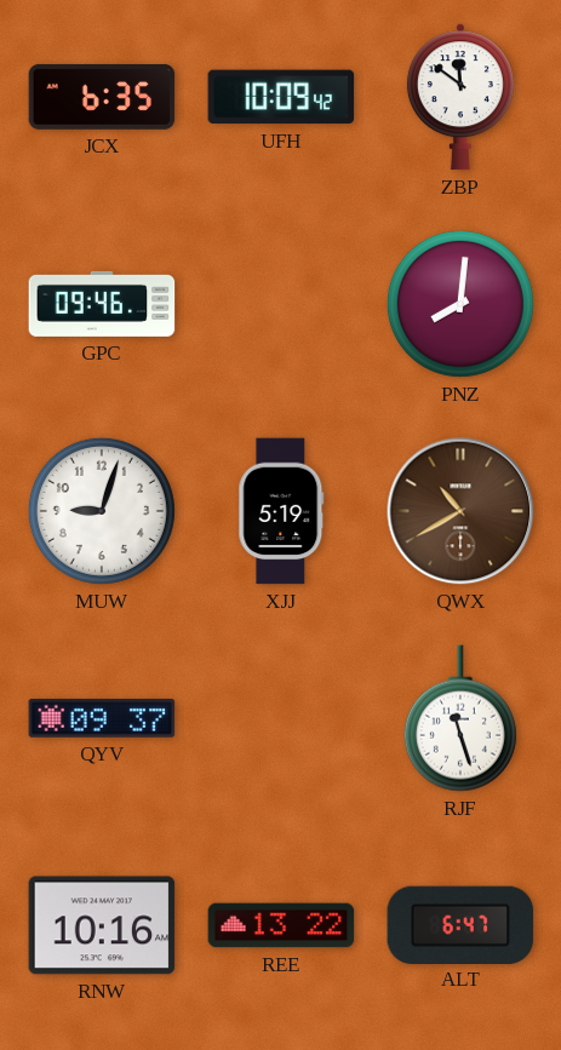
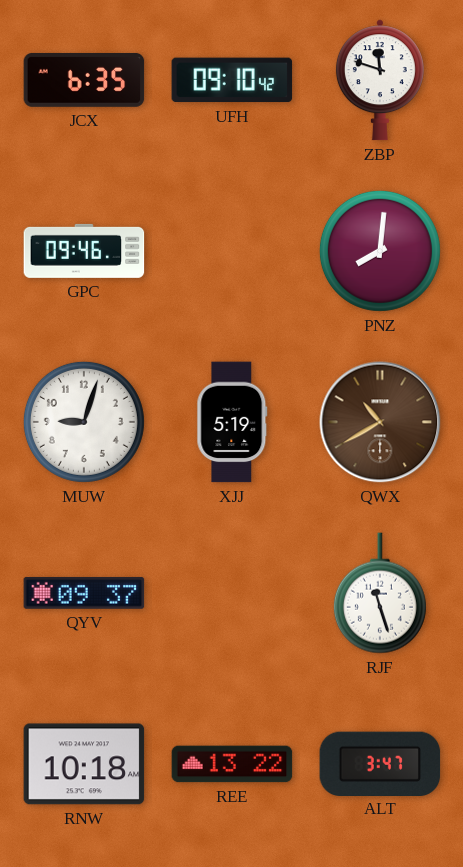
UFH: 10:09 -> 09:10
ZBP: 11:51 -> 11:48
RNW: 10:16 -> 10:18
ALT: 6:47 -> 3:47
